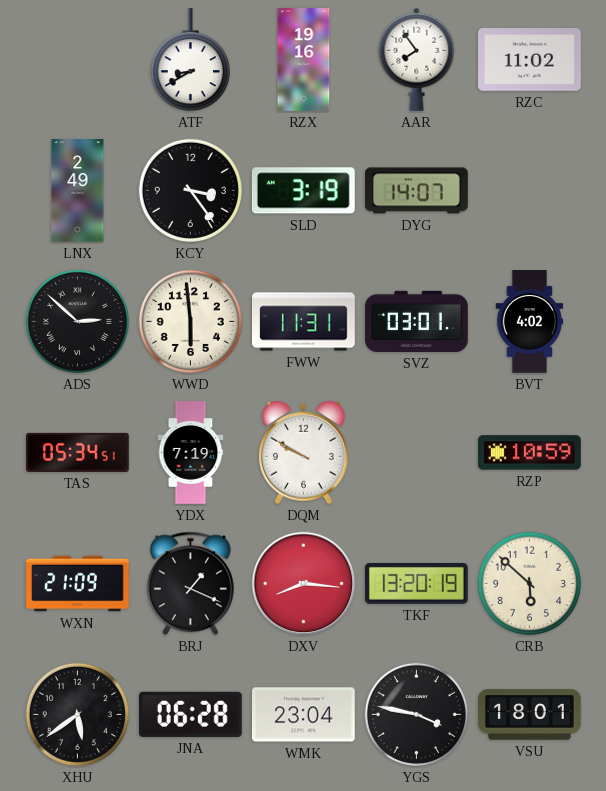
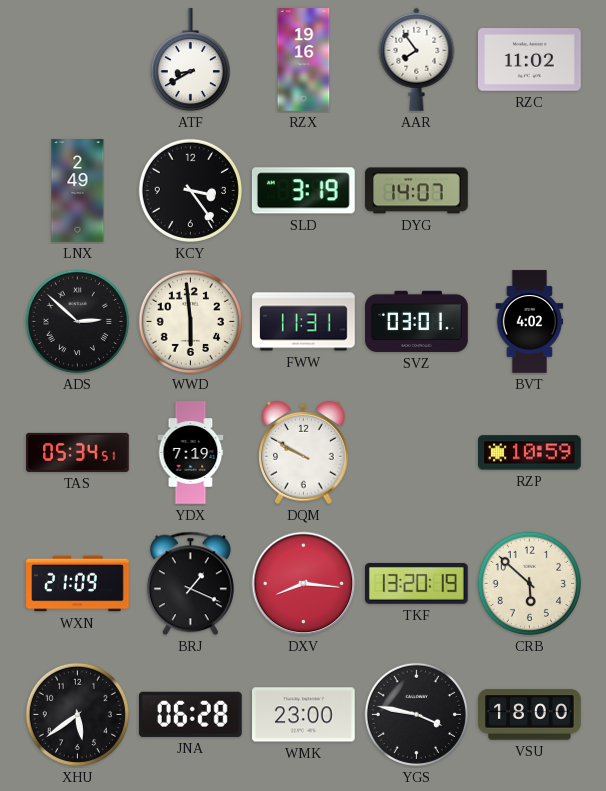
WMK: 23:04 -> 23:00
VSU: 18:01 -> 18:00
